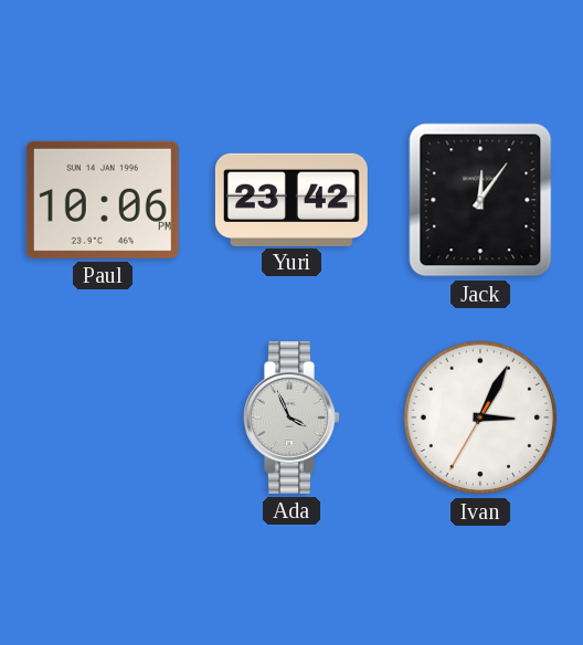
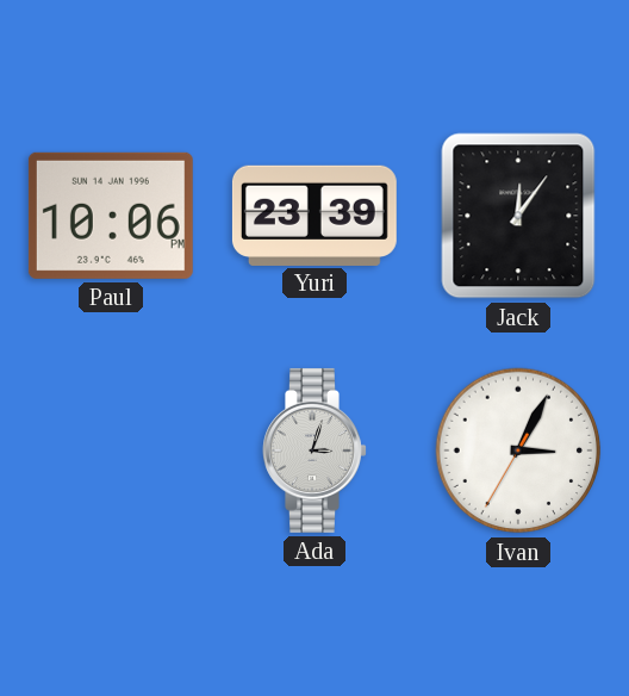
Yuri: 23:42 -> 23:39
Ada: 3:56 -> 3:03
